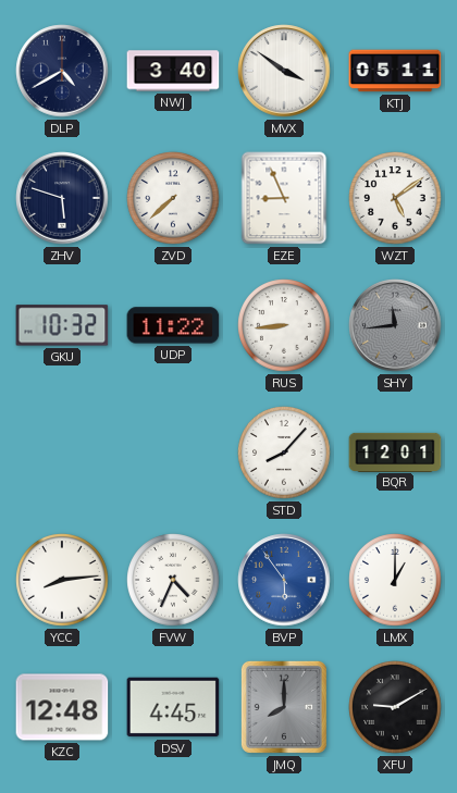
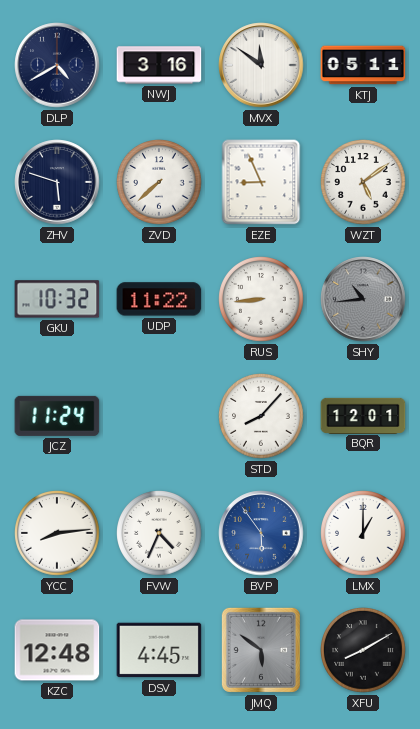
NWJ: 3:40 -> 3:16
MVX: 3:51 -> 11:51
SHY: 11:44 -> 10:44
JCZ: none -> 11:24
JMQ: 8:00 -> 5:51
XFU: 9:10 -> 8:10
